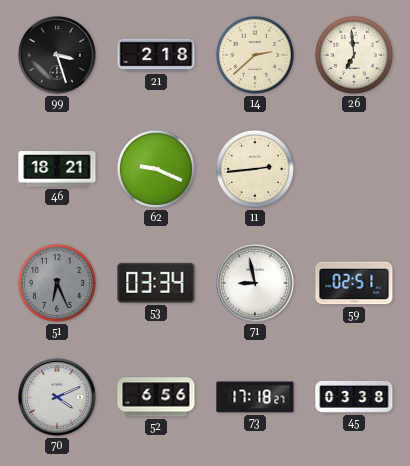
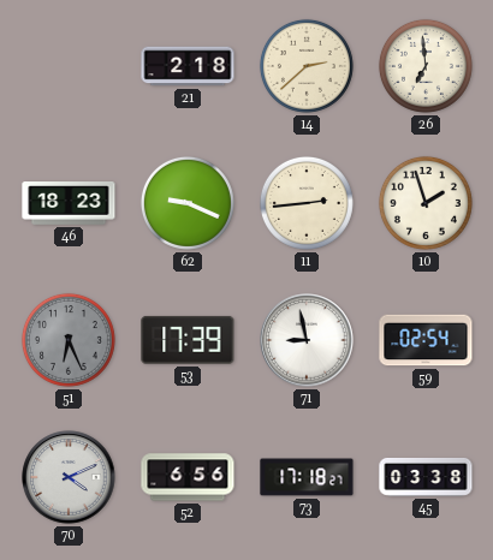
99: 3:27 -> none
46: 18:21 -> 18:23
10: none -> 1:57
53: 03:34 -> 17:39
59: 02:51 -> 02:54
